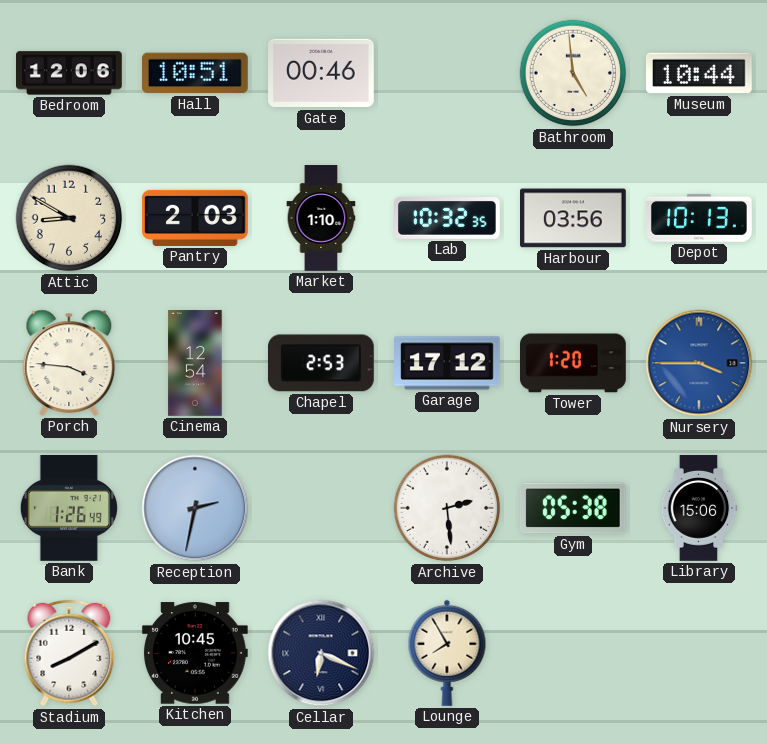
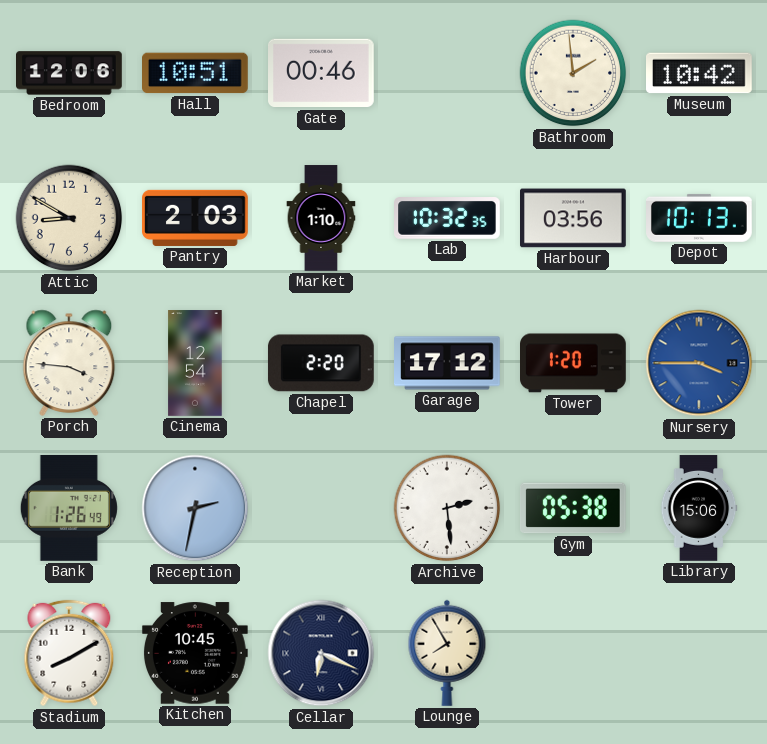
Bathroom: 4:59 -> 1:59
Museum: 10:44 -> 10:42
Chapel: 2:53 -> 2:20
